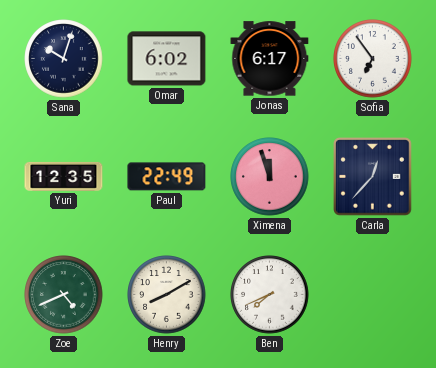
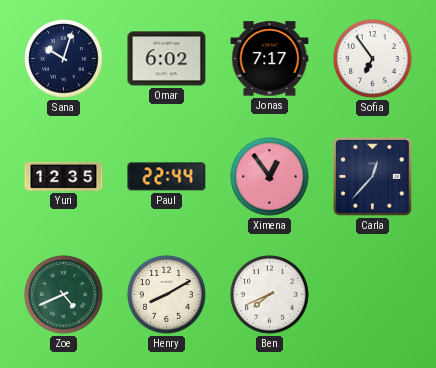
Jonas: 6:17 -> 7:17
Paul: 22:49 -> 22:44
Ximena: 11:57 -> 12:54
